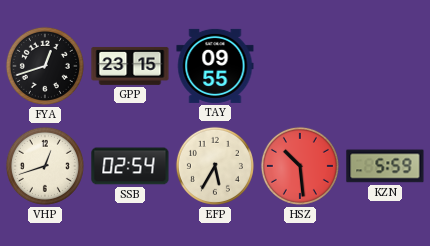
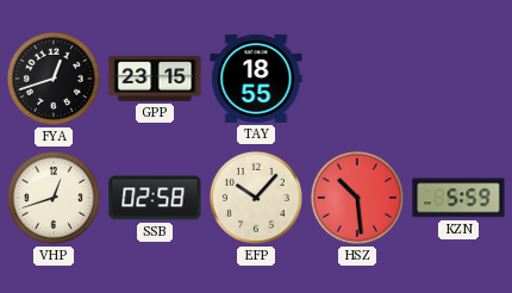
TAY: 09:55 -> 18:55
SSB: 02:54 -> 02:58
EFP: 5:35 -> 10:07
